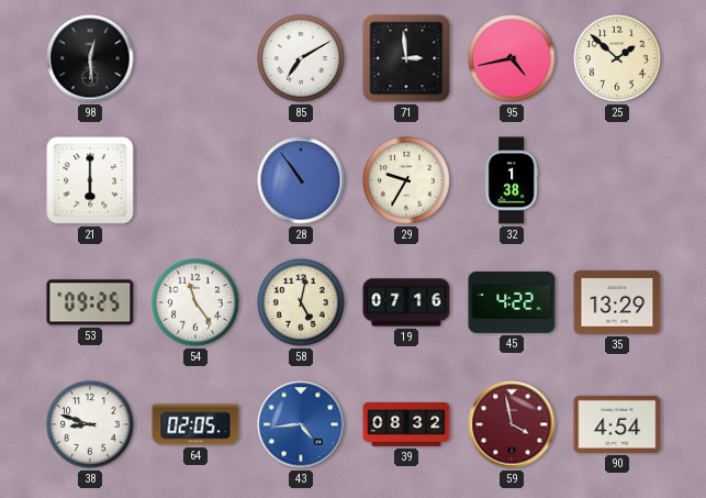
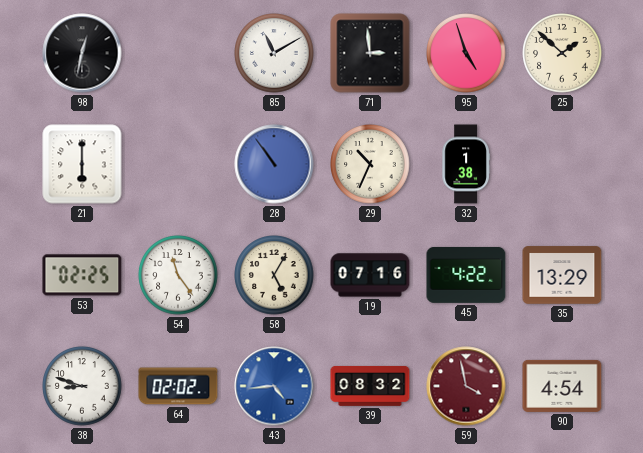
98: 12:29 -> 12:32
85: 7:10 -> 11:10
95: 4:43 -> 4:57
29: 9:35 -> 10:34
53: 09:25 -> 02:25
58: 5:02 -> 5:05
64: 02:05 -> 02:02
